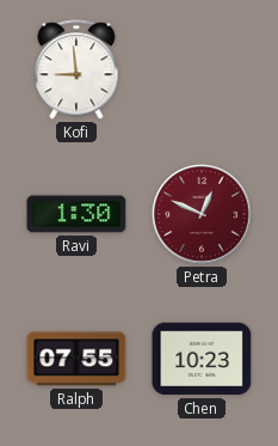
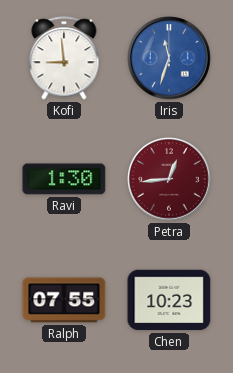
Iris: none -> 11:33
Petra: 12:49 -> 12:44
